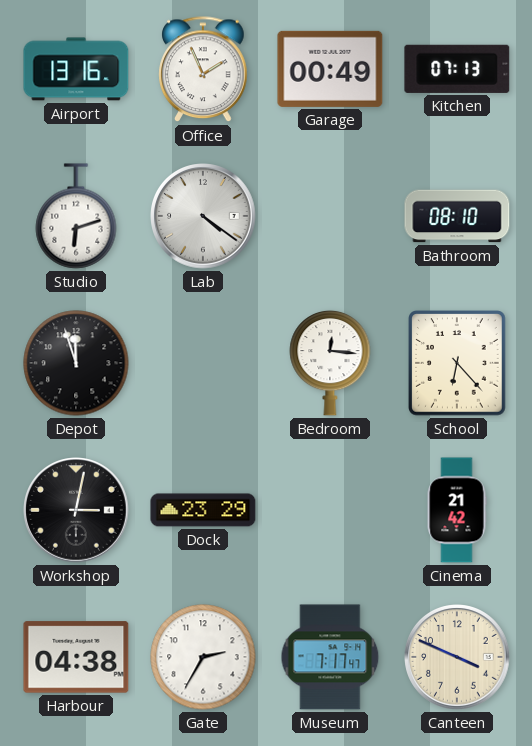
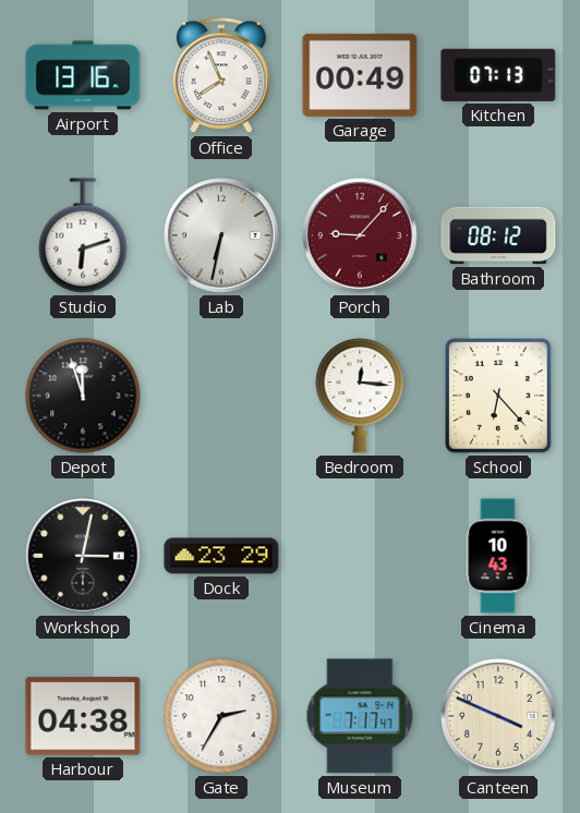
Office: 1:56 -> 7:56
Lab: 4:21 -> 6:32
Porch: none -> 9:07
Bathroom: 08:10 -> 08:12
Cinema: 21:42 -> 10:43
